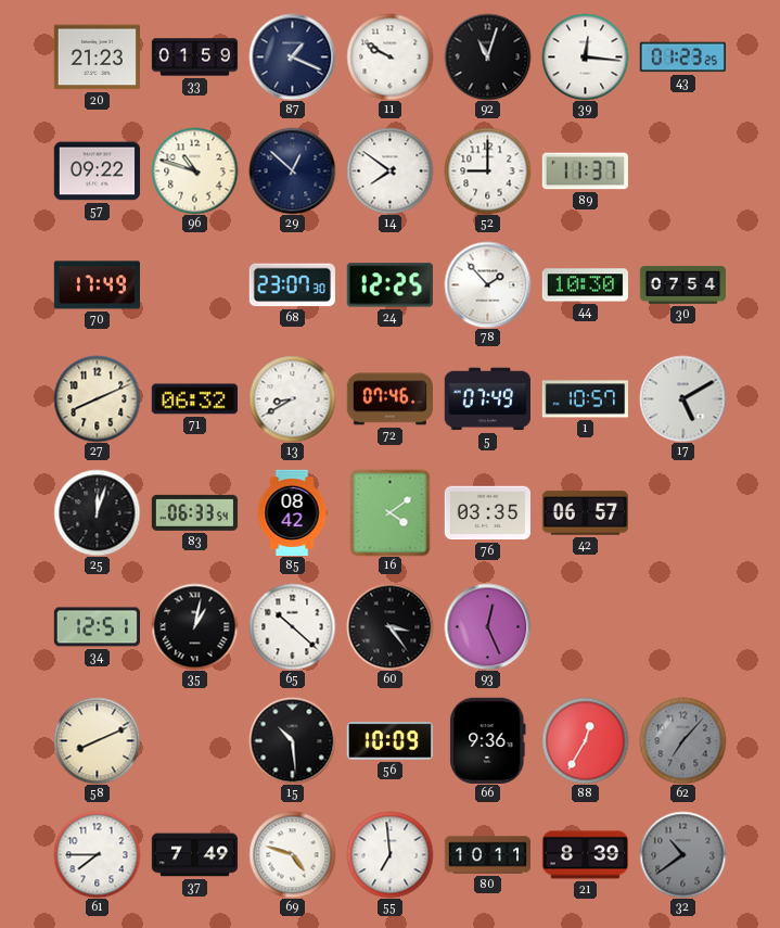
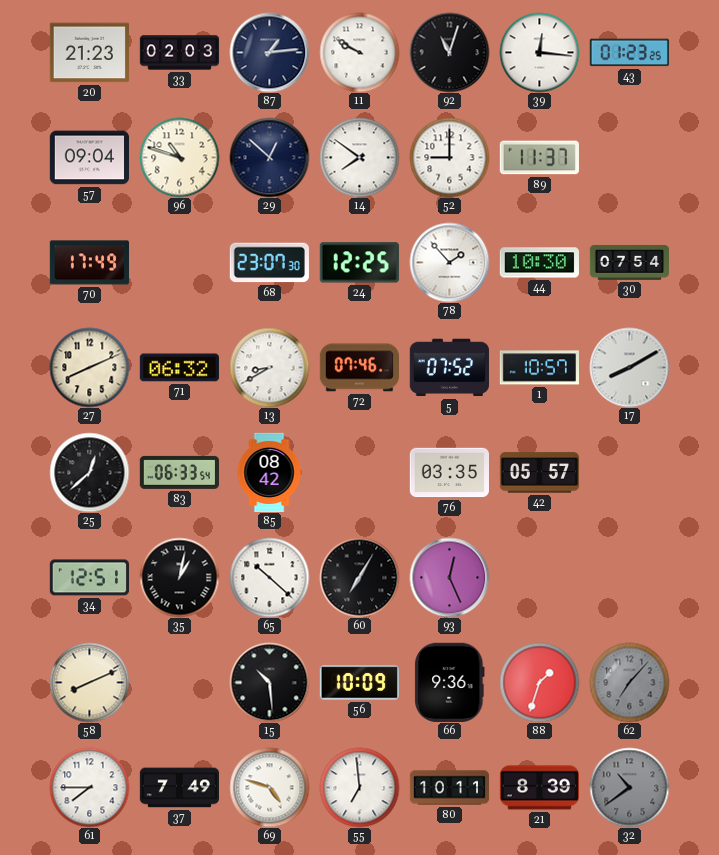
33: 01:59 -> 02:03
87: 1:19 -> 1:14
57: 09:22 -> 09:04
5: 07:49 -> 07:52
17: 5:10 -> 8:10
25: 12:03 -> 12:38
16: 4:09 -> none
42: 06:57 -> 05:57
60: 3:24 -> 7:05
88: 12:35 -> 1:33
